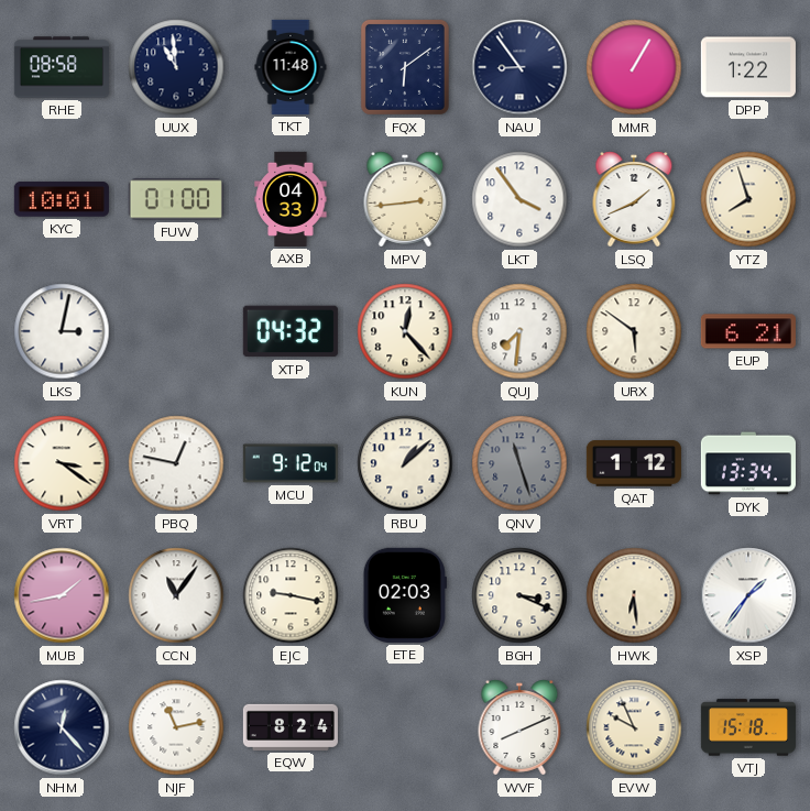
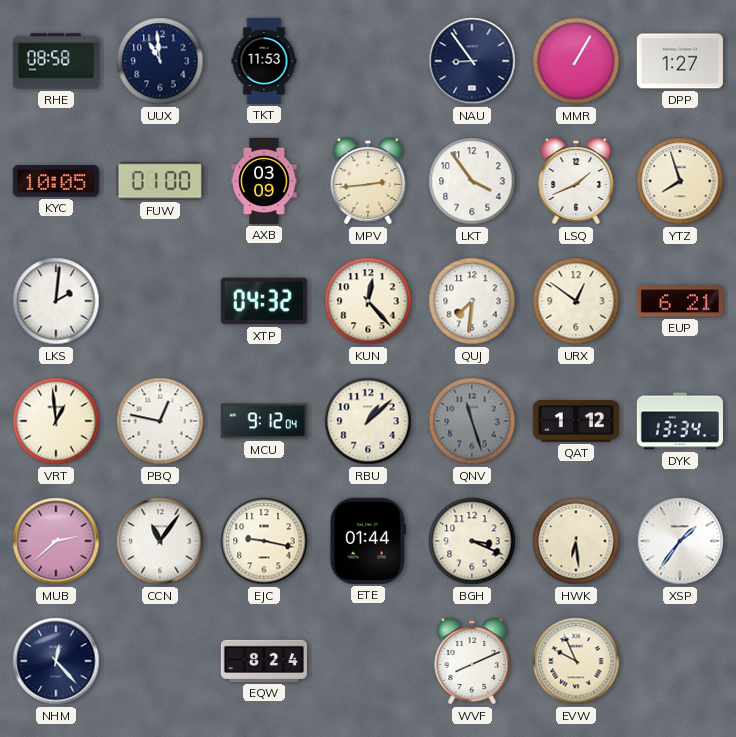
TKT: 11:48 -> 11:53
FQX: 6:09 -> none
DPP: 1:22 -> 1:27
KYC: 10:01 -> 10:05
AXB: 04:33 -> 03:09
LKS: 3:02 -> 2:01
URX: 5:51 -> 12:51
VRT: 3:21 -> 12:59
MUB: 1:43 -> 2:38
ETE: 02:03 -> 01:44
NJF: 11:13 -> none
VTJ: 15:18 -> none
